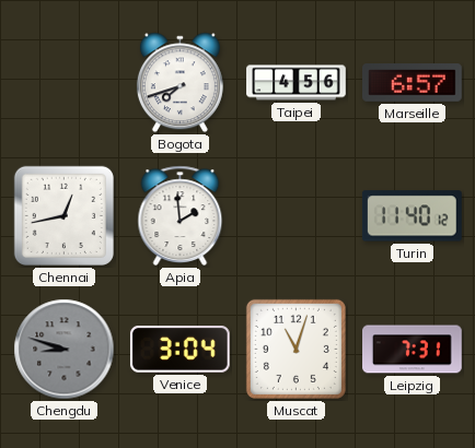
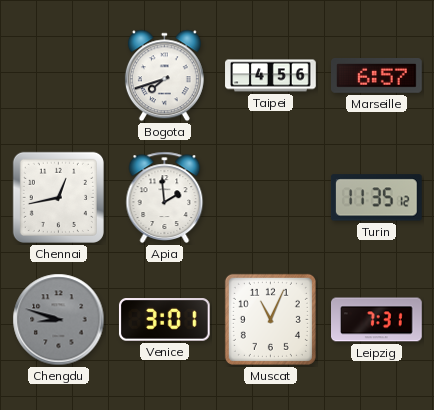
Turin: 11:40 -> 11:35
Venice: 3:04 -> 3:01
Muscat: 11:03 -> 11:04
